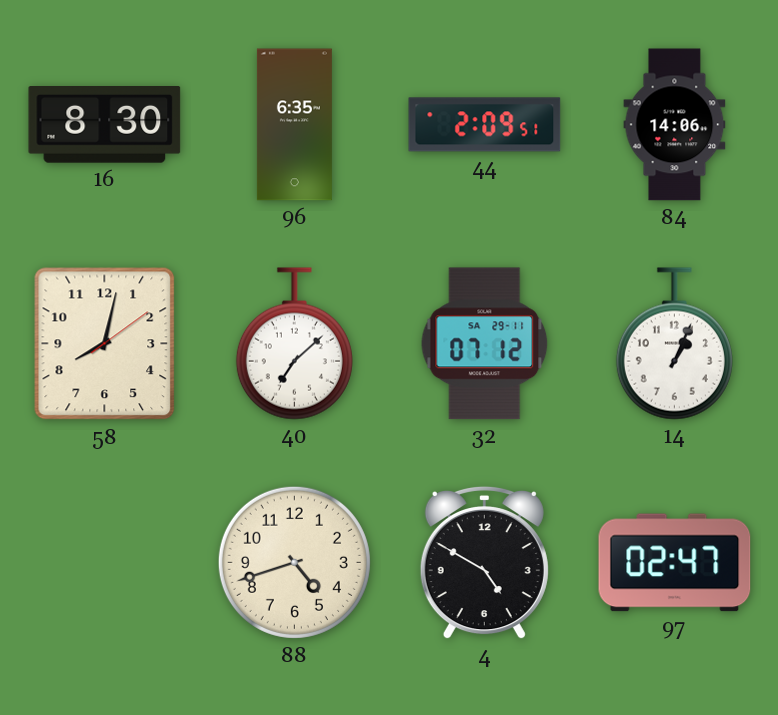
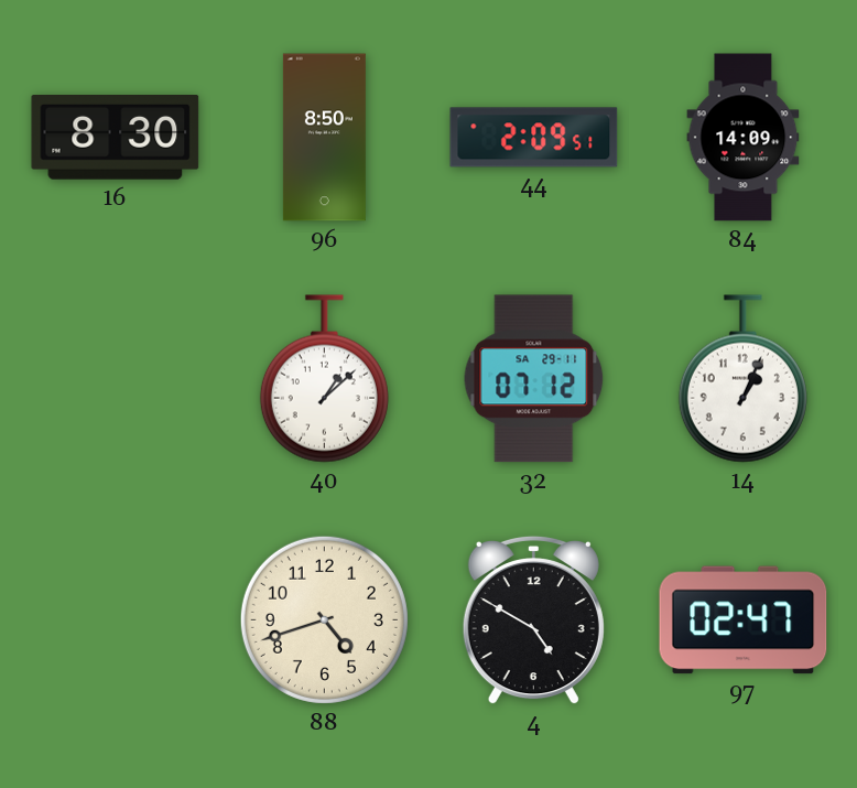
96: 6:35 -> 8:50
84: 14:06 -> 14:09
58: 8:02 -> none
40: 7:08 -> 1:08
